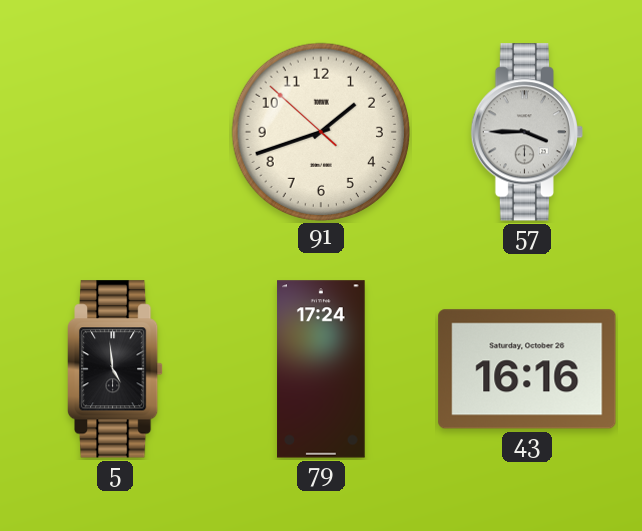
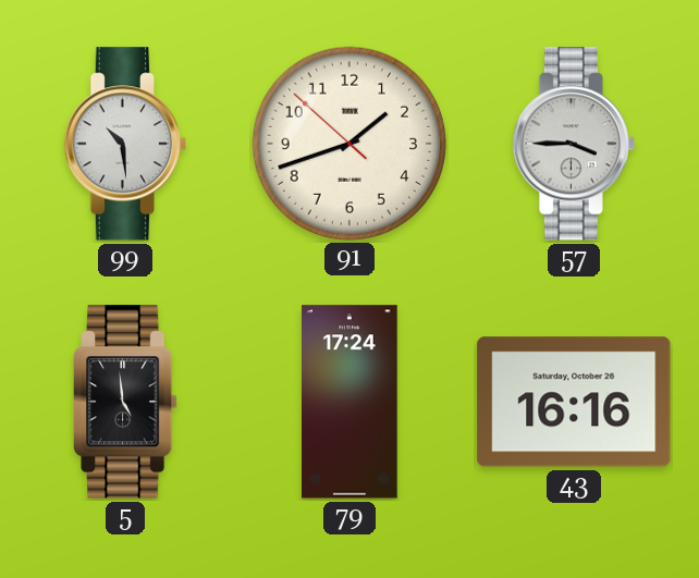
99: none -> 10:29
